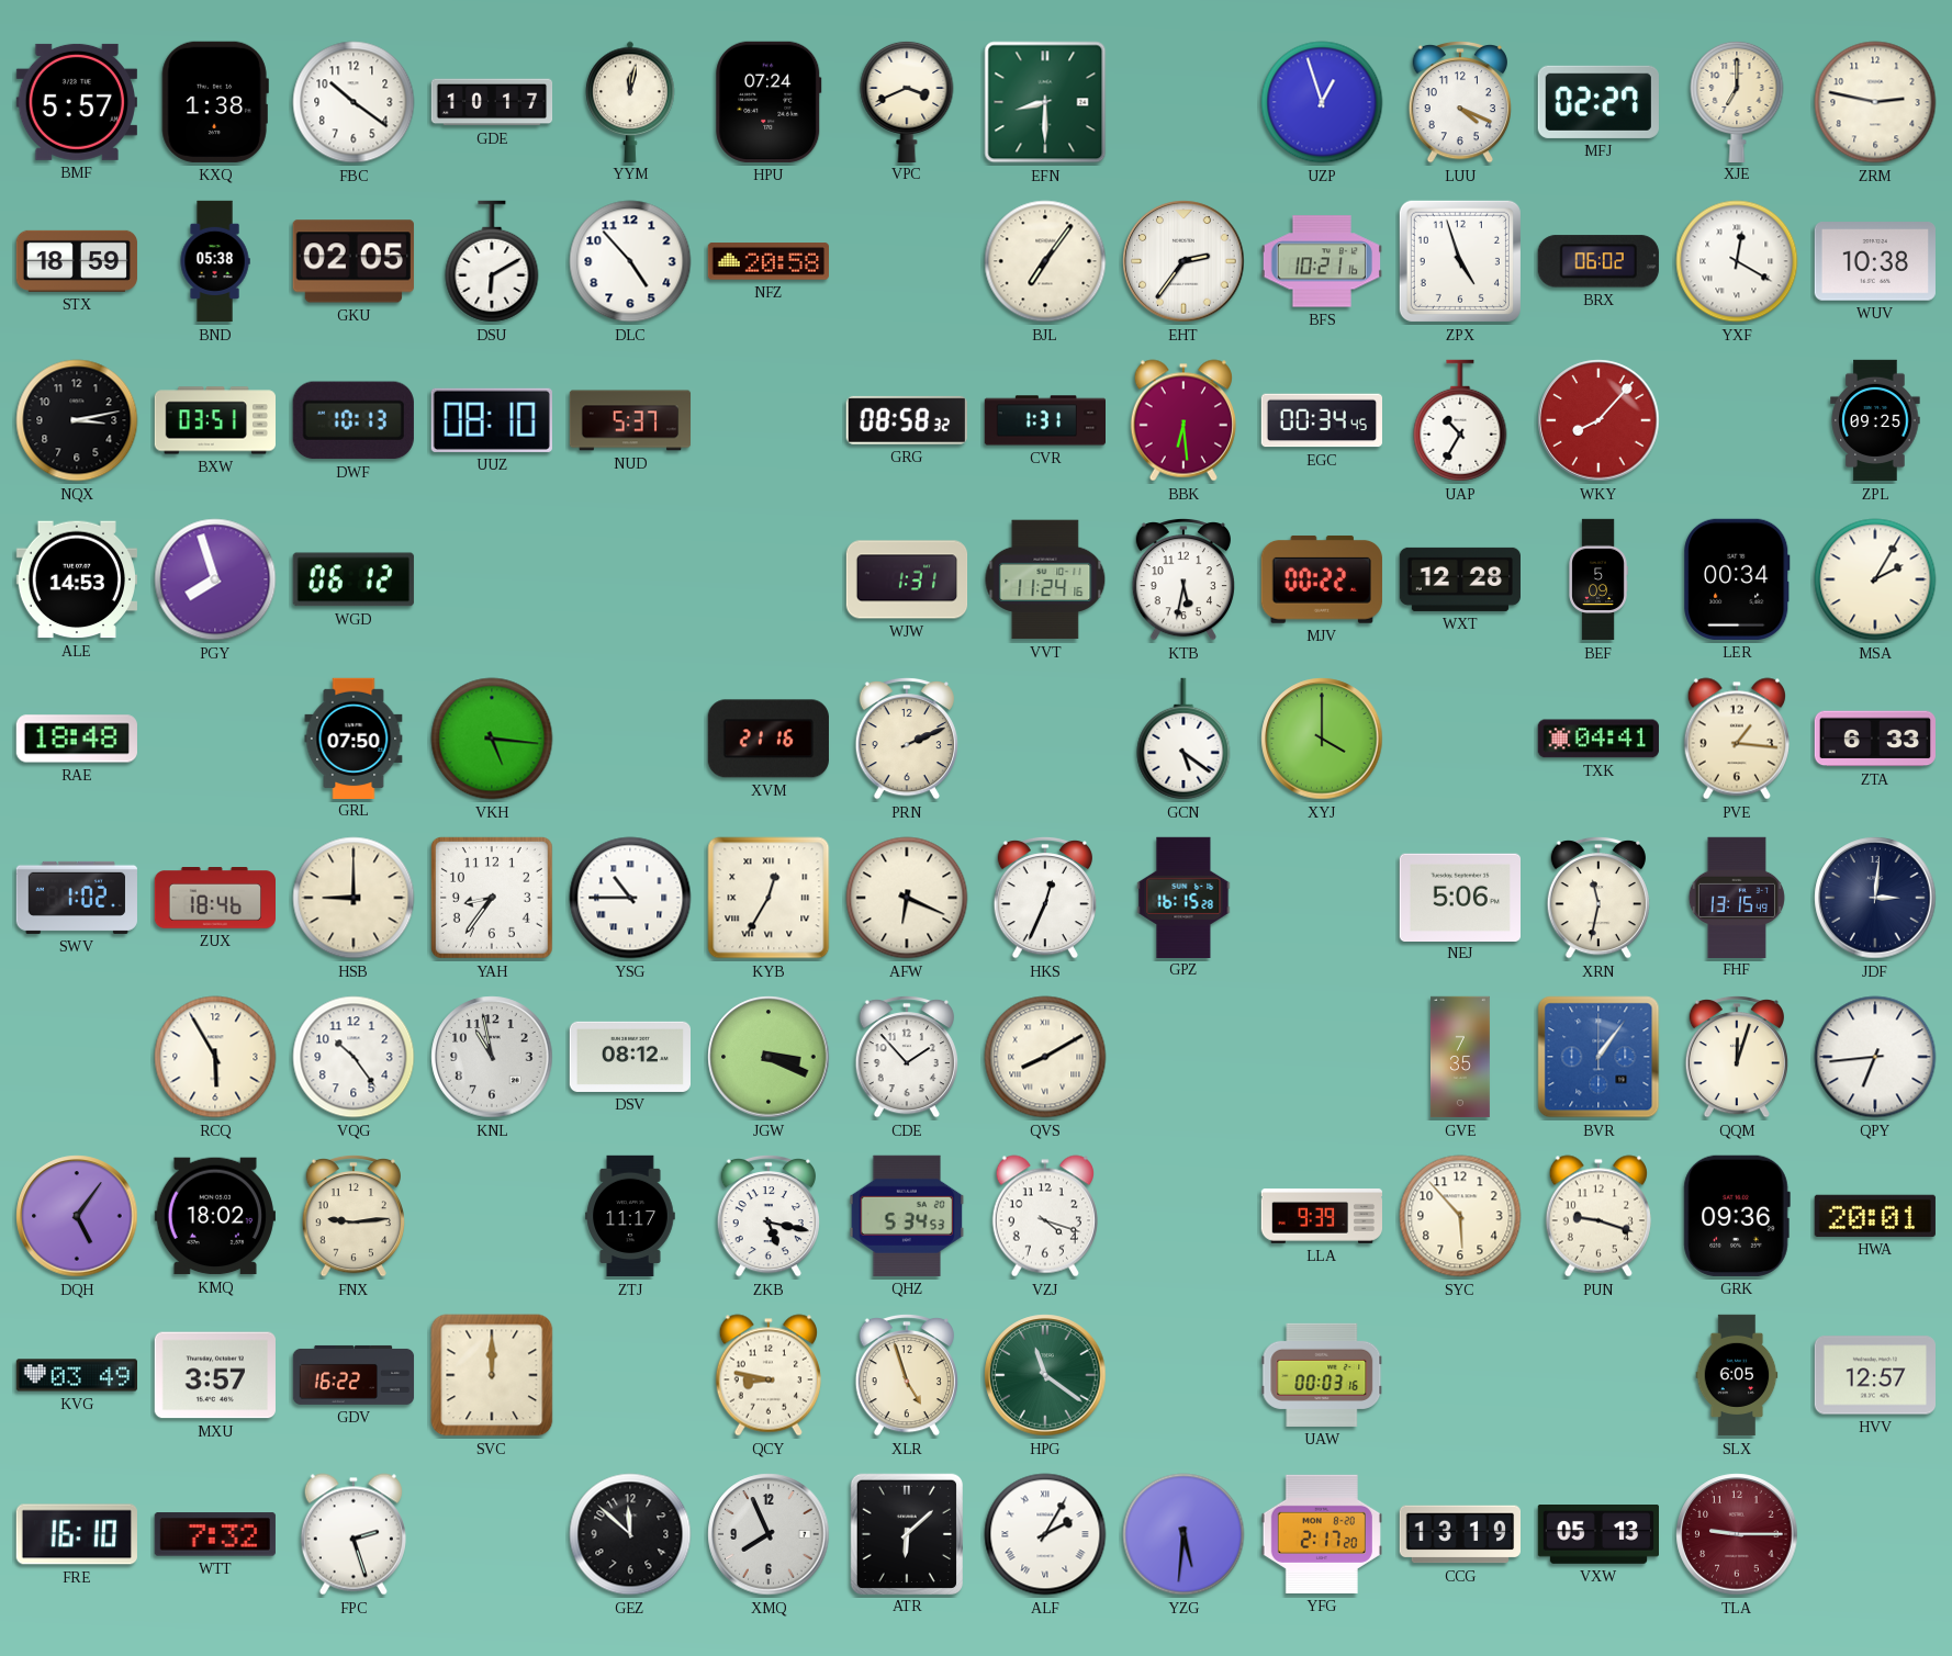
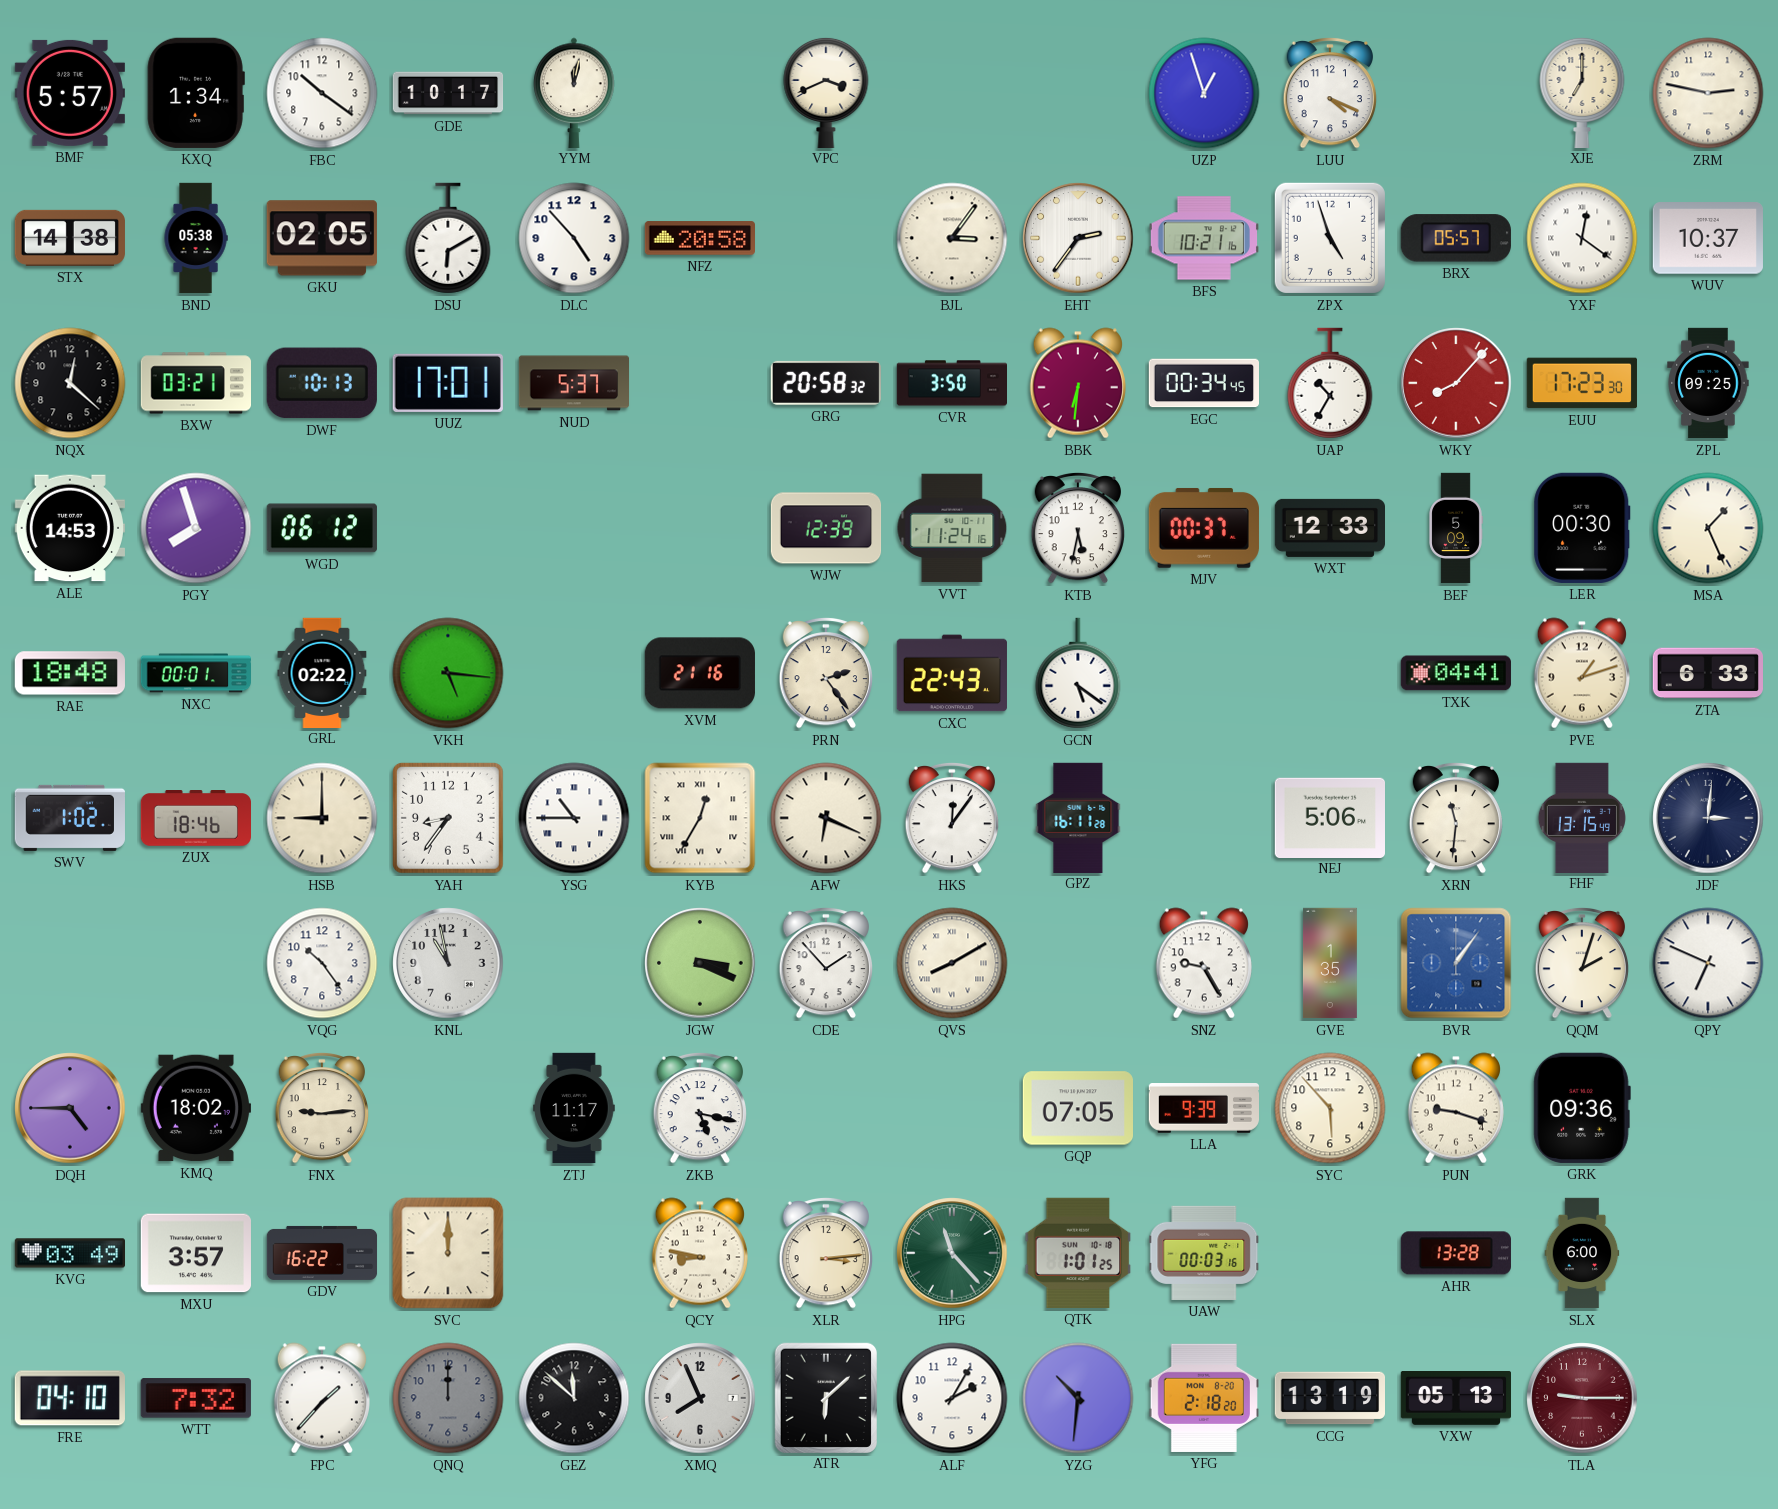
KXQ: 1:38 -> 1:34
HPU: 07:24 -> none
EFN: 8:30 -> none
MFJ: 02:27 -> none
STX: 18:59 -> 14:38
BJL: 7:06 -> 3:06
BRX: 06:02 -> 05:57
YXF: 12:20 -> 12:21
WUV: 10:38 -> 10:37
NQX: 3:13 -> 12:22
BXW: 03:51 -> 03:21
UUZ: 08:10 -> 17:01
GRG: 08:58 -> 20:58
CVR: 1:31 -> 3:50
BBK: 6:29 -> 6:31
EUU: none -> 17:23
WJW: 1:31 -> 12:39
MJV: 00:22 -> 00:37
WXT: 12:28 -> 12:33
LER: 00:34 -> 00:30
MSA: 2:05 -> 1:26
NXC: none -> 00:01
GRL: 07:50 -> 02:22
PRN: 2:11 -> 2:24
CXC: none -> 22:43
XYJ: 4:00 -> none
PVE: 1:16 -> 1:12
HKS: 12:34 -> 12:06
GPZ: 16:15 -> 16:11
XRN: 11:32 -> 11:31
RCQ: 5:55 -> none
DSV: 08:12 -> none
SNZ: none -> 9:25
GVE: 7:35 -> 1:35
QQM: 12:03 -> 2:03
QPY: 6:44 -> 6:49
DQH: 5:06 -> 4:45
QHZ: 5:34 -> none
VZJ: 4:18 -> none
GQP: none -> 07:05
HWA: 20:01 -> none
XLR: 4:57 -> 3:14
HPG: 11:21 -> 11:23
QTK: none -> 1:01
AHR: none -> 13:28
SLX: 6:05 -> 6:00
HVV: 12:57 -> none
FRE: 16:10 -> 04:10
FPC: 2:27 -> 1:37
QNQ: none -> 12:00
ALF numerals: Roman -> Arabic
YZG: 5:31 -> 10:31
YFG: 2:17 -> 2:18
